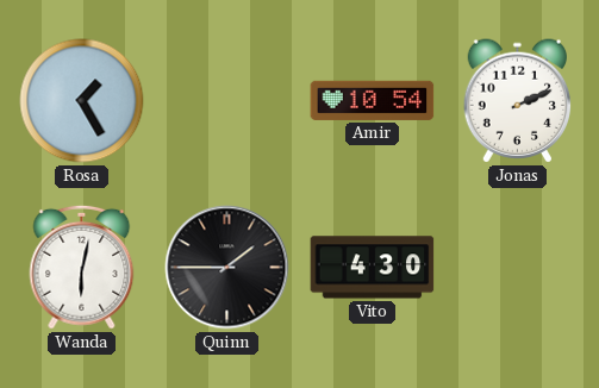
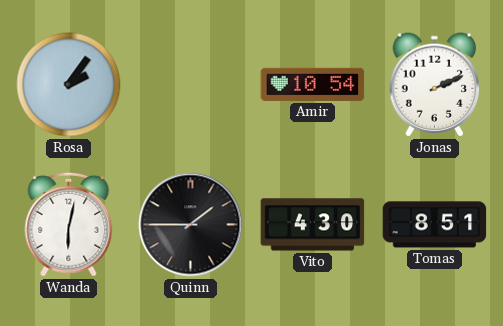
Rosa: 1:25 -> 2:06
Tomas: none -> 8:51
